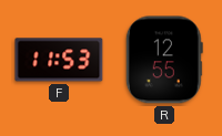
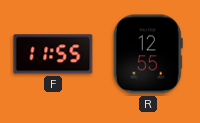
F: 11:53 -> 11:55
